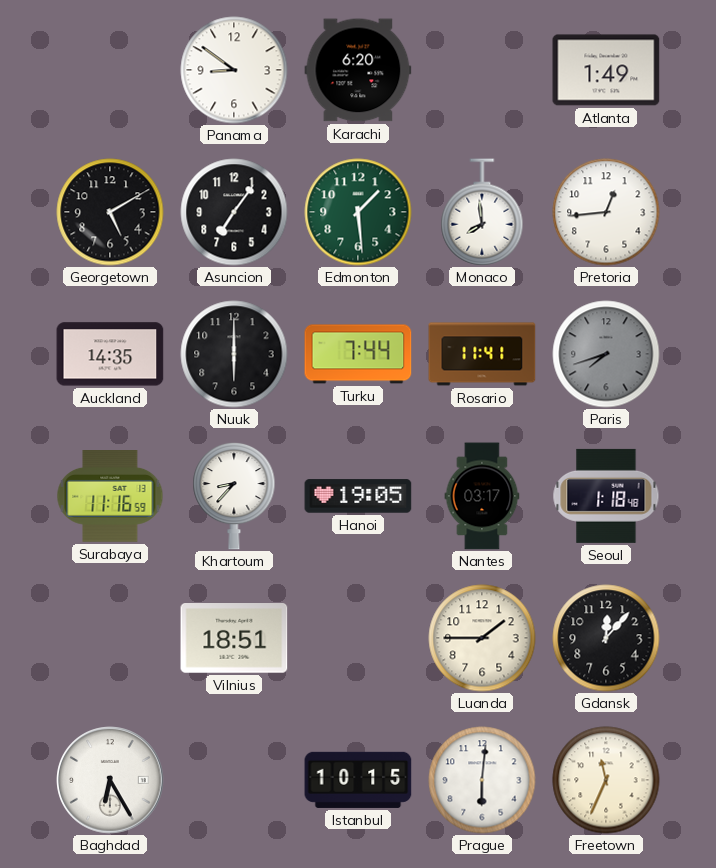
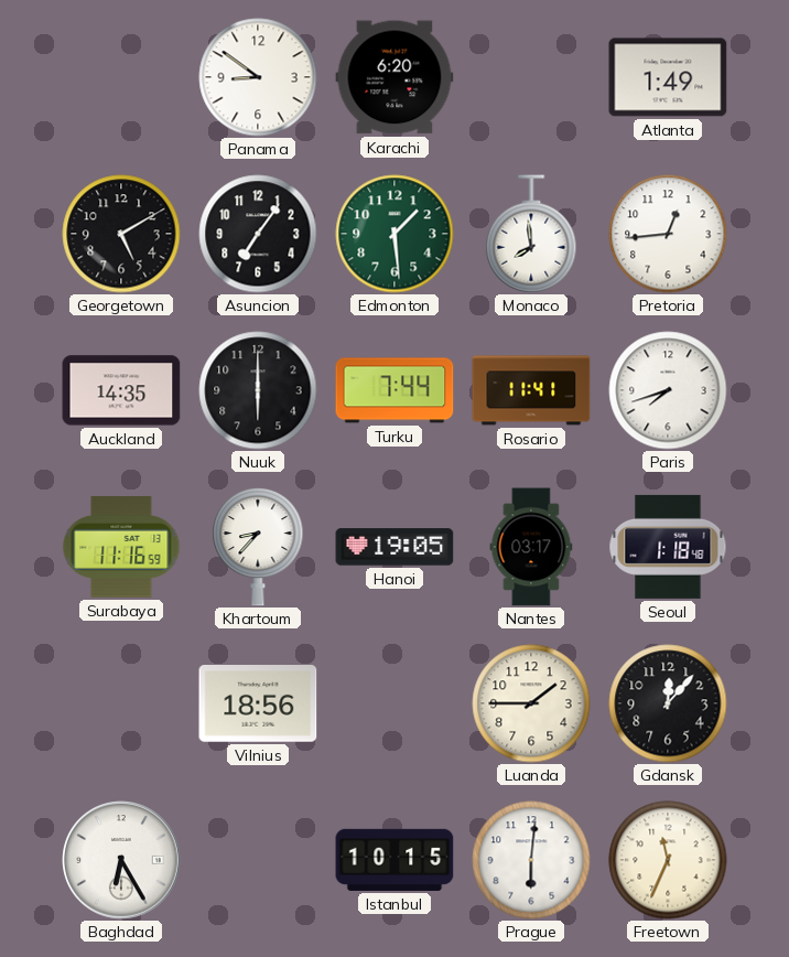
Paris dial: grey -> white
Vilnius: 18:51 -> 18:56
